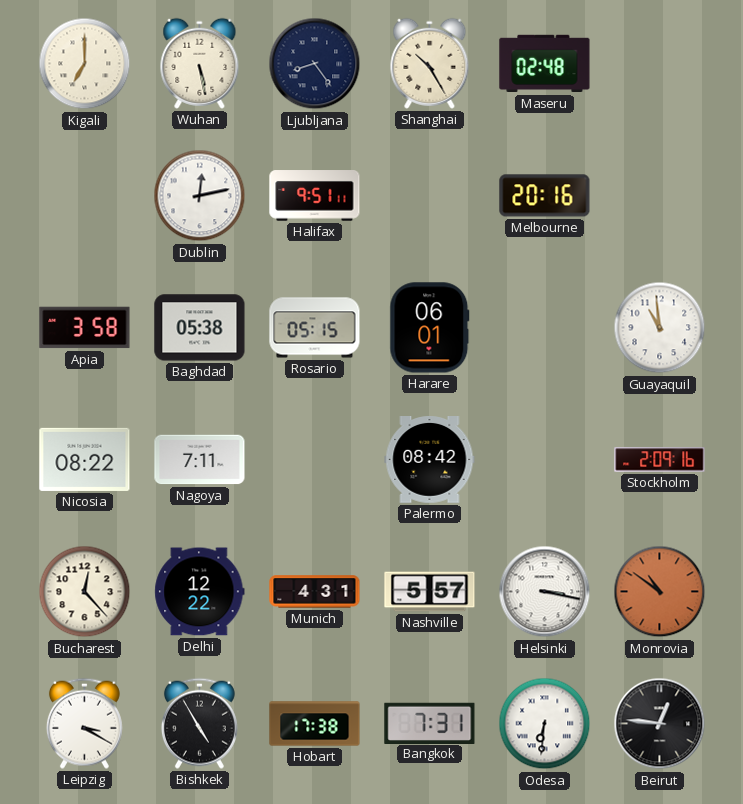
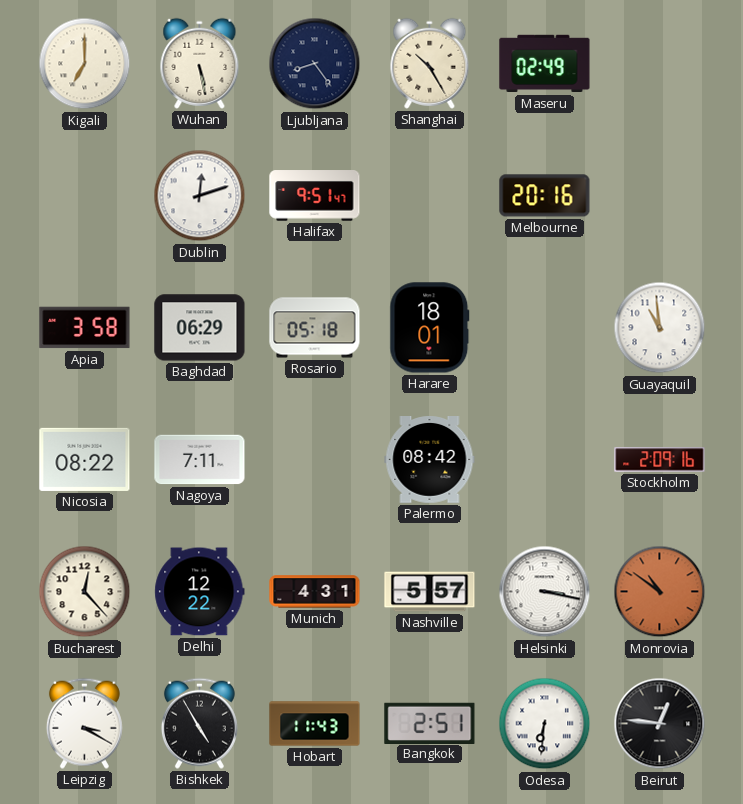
Maseru: 02:48 -> 02:49
Dublin: 12:13 -> 12:12
Halifax: 9:51:11 -> 9:51:47
Baghdad: 05:38 -> 06:29
Rosario: 05:15 -> 05:18
Harare: 06:01 -> 18:01
Hobart: 17:38 -> 11:43
Bangkok: 7:31 -> 2:51
